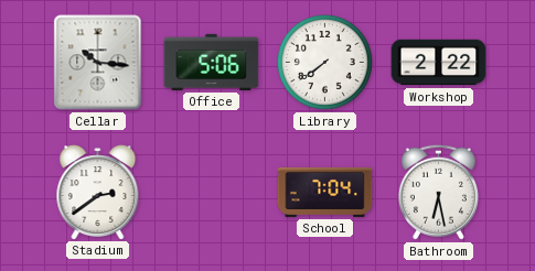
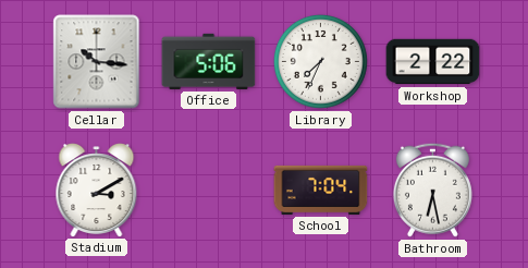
Library: 7:39 -> 7:34
Stadium: 2:39 -> 3:10
